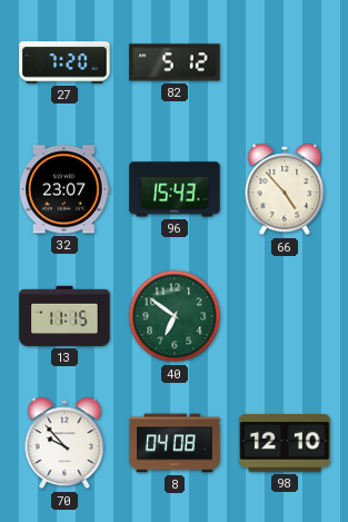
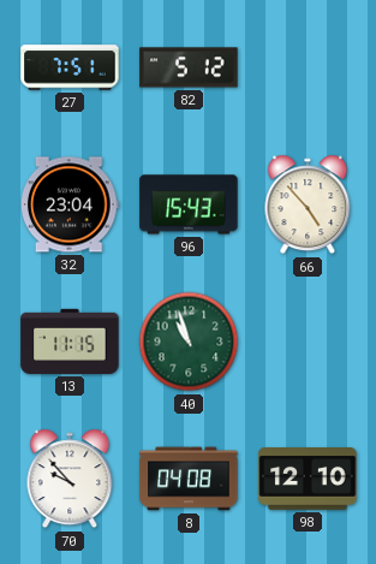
27: 7:20 -> 7:51
32: 23:07 -> 23:04
40: 6:51 -> 10:57
